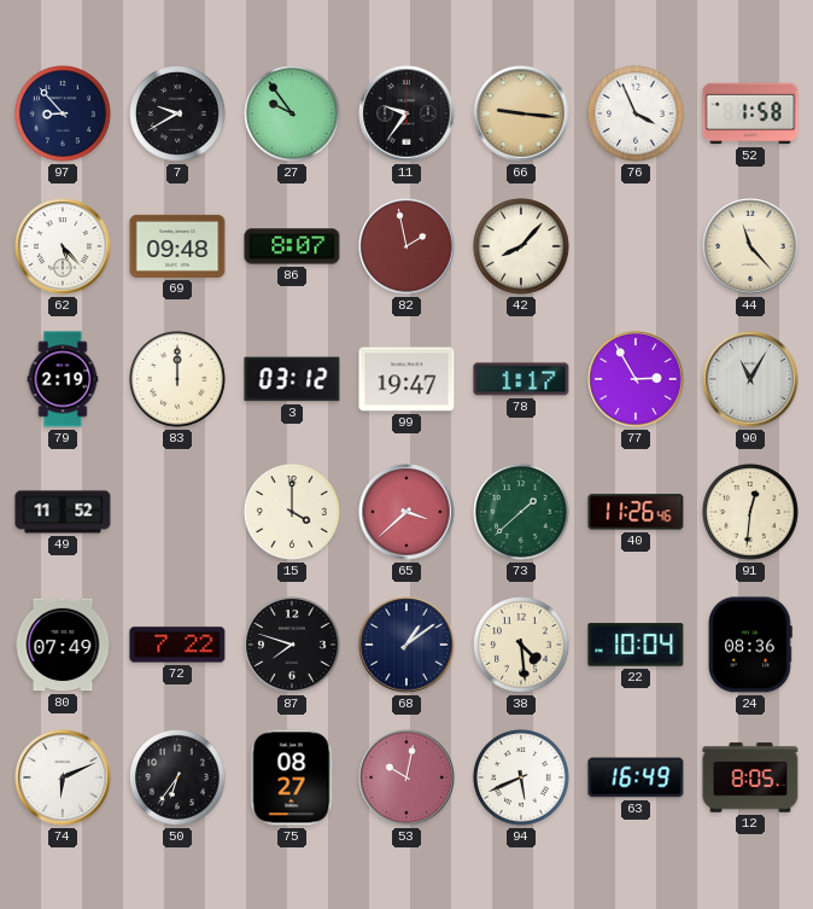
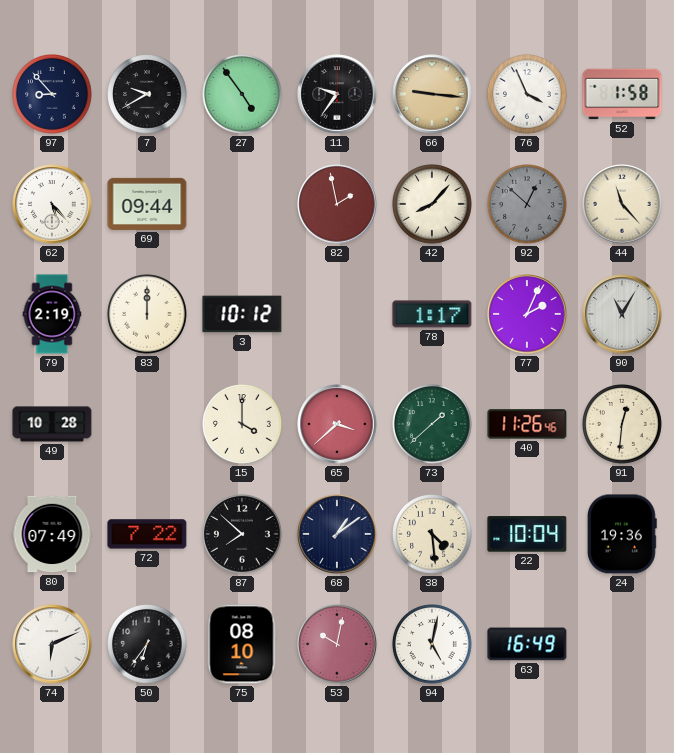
27: 9:54 -> 4:54
69: 09:48 -> 09:44
86: 8:07 -> none
92: none -> 12:52
3: 03:12 -> 10:12
99: 19:47 -> none
77: 2:55 -> 2:04
49: 11:52 -> 10:28
87: 7:48 -> 7:52
24: 08:36 -> 19:36
75: 08:27 -> 08:10
94: 5:41 -> 5:02
12: 8:05 -> none
